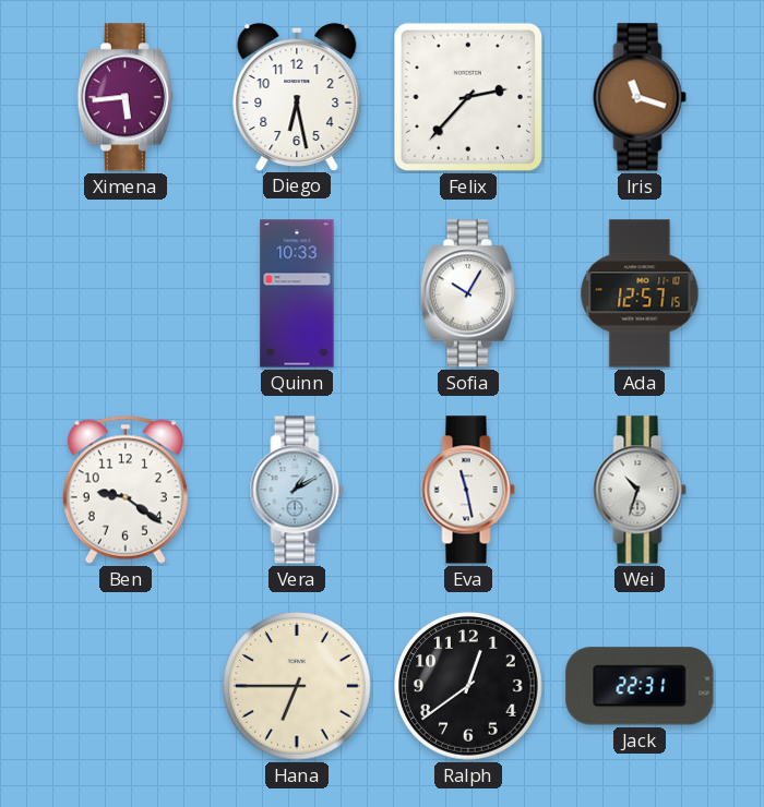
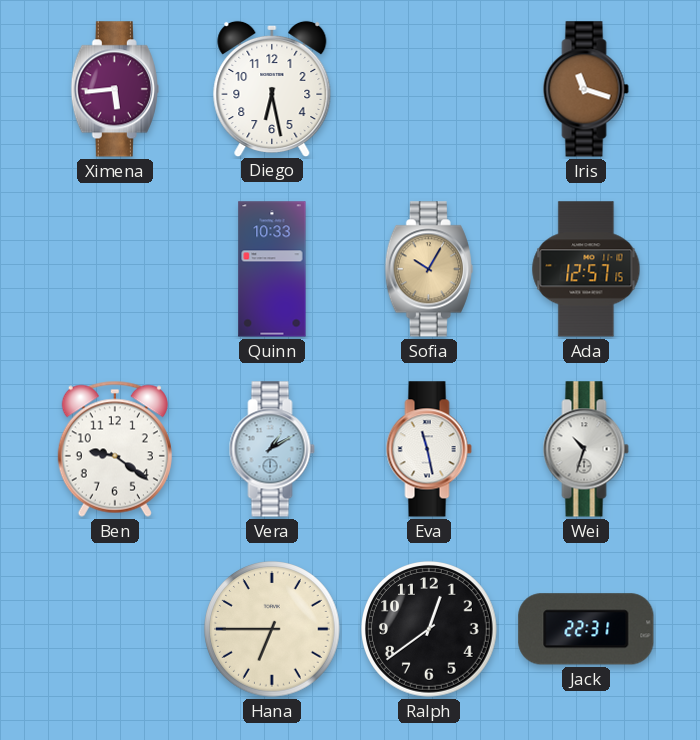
Felix: 2:37 -> none
Sofia dial: white -> champagne
